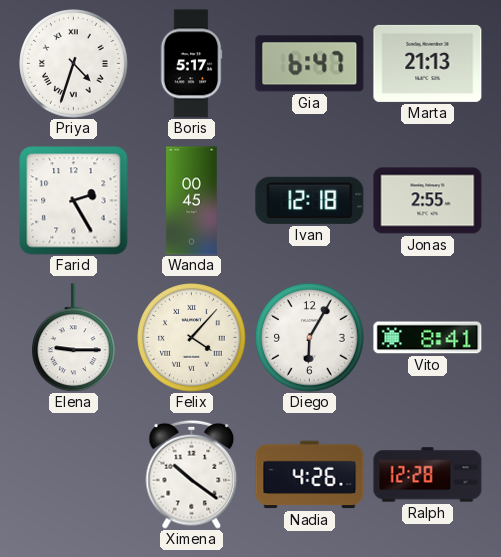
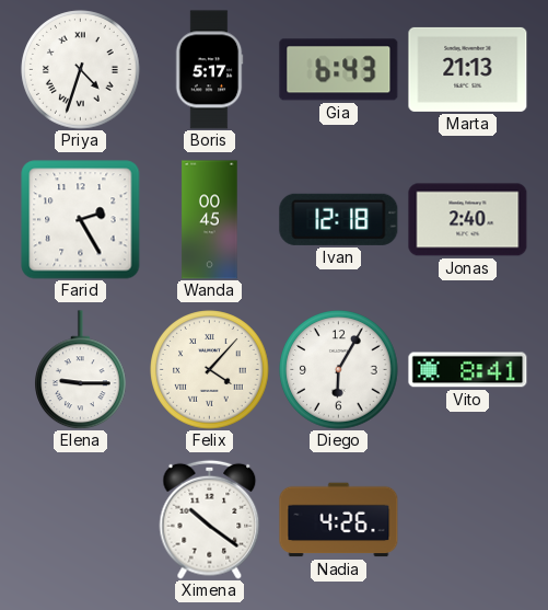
Gia: 6:47 -> 6:43
Jonas: 2:55 -> 2:40
Ralph: 12:28 -> none
